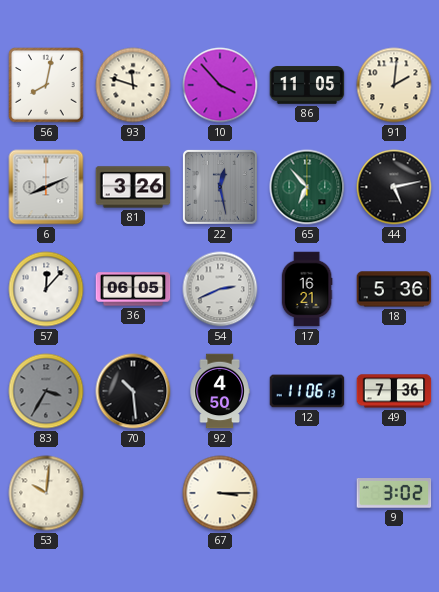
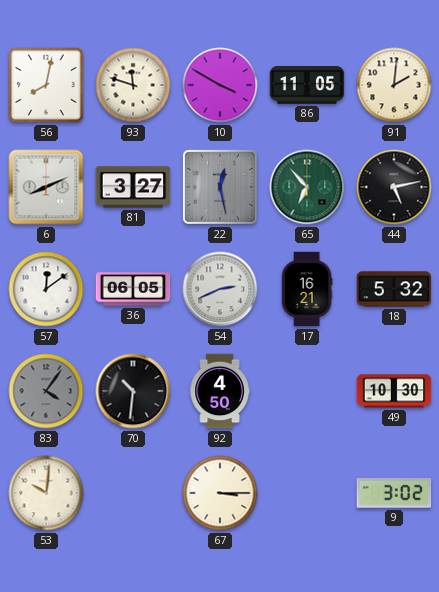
10: 3:53 -> 3:50
81: 3:26 -> 3:27
57: 12:07 -> 12:09
18: 5:36 -> 5:32
83: 3:35 -> 4:06
70: 10:29 -> 10:31
12: 11:06 -> none
49: 7:36 -> 10:30
